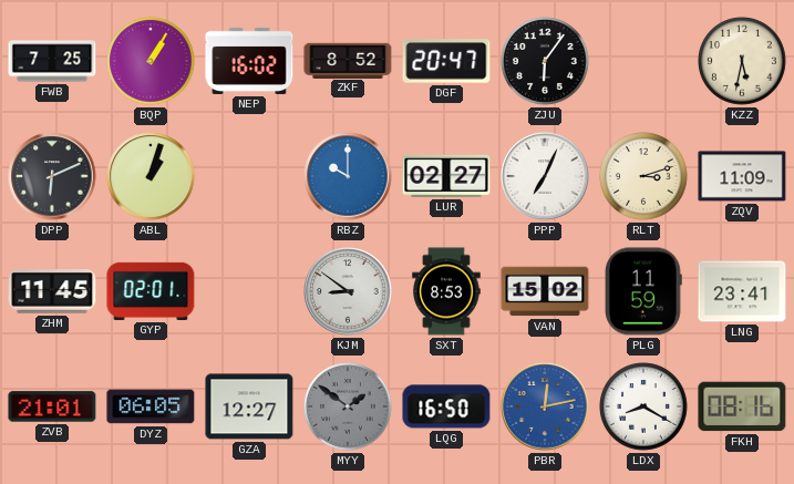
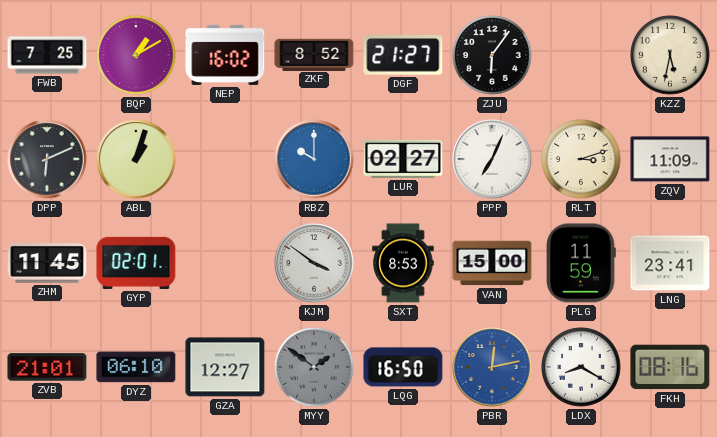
BQP: 1:05 -> 1:10
DGF: 20:47 -> 21:27
KJM: 8:51 -> 3:51
VAN: 15:02 -> 15:00
DYZ: 06:05 -> 06:10
